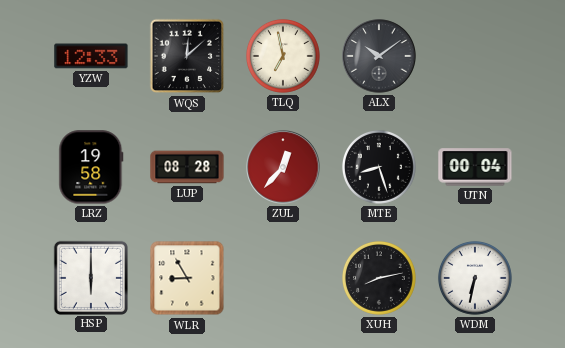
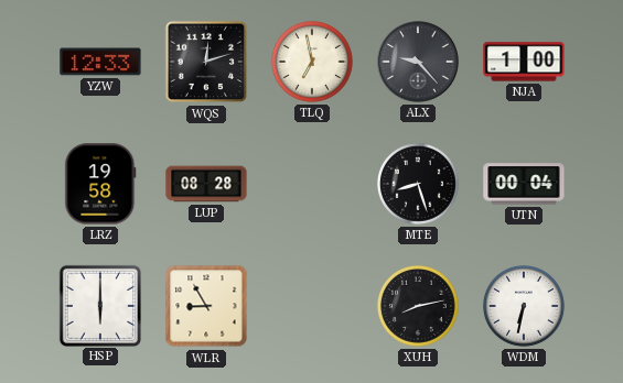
WQS: 12:08 -> 12:12
ALX: 10:09 -> 9:23
NJA: none -> 1:00
ZUL: 12:37 -> none
